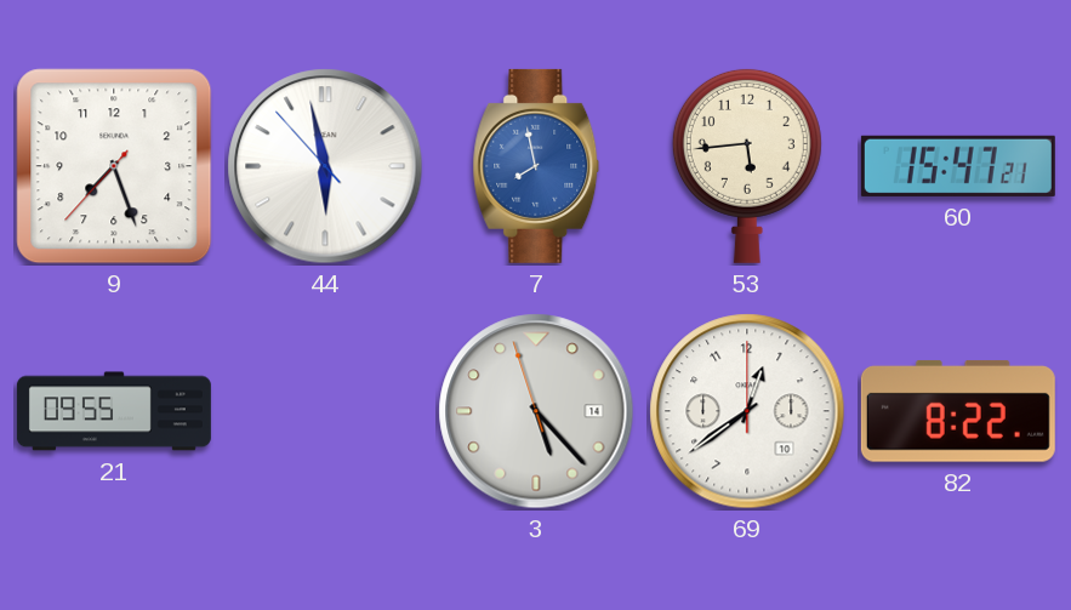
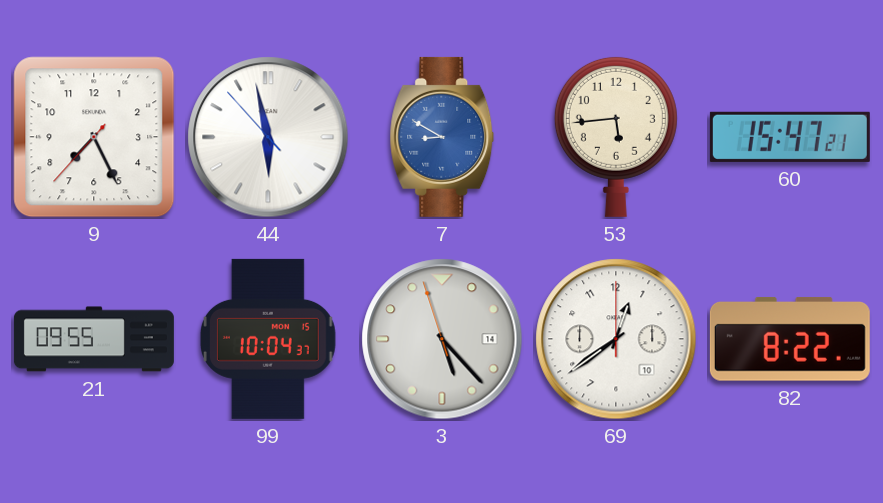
9: 7:26 -> 7:25
7: 7:58 -> 8:50
99: none -> 10:04
